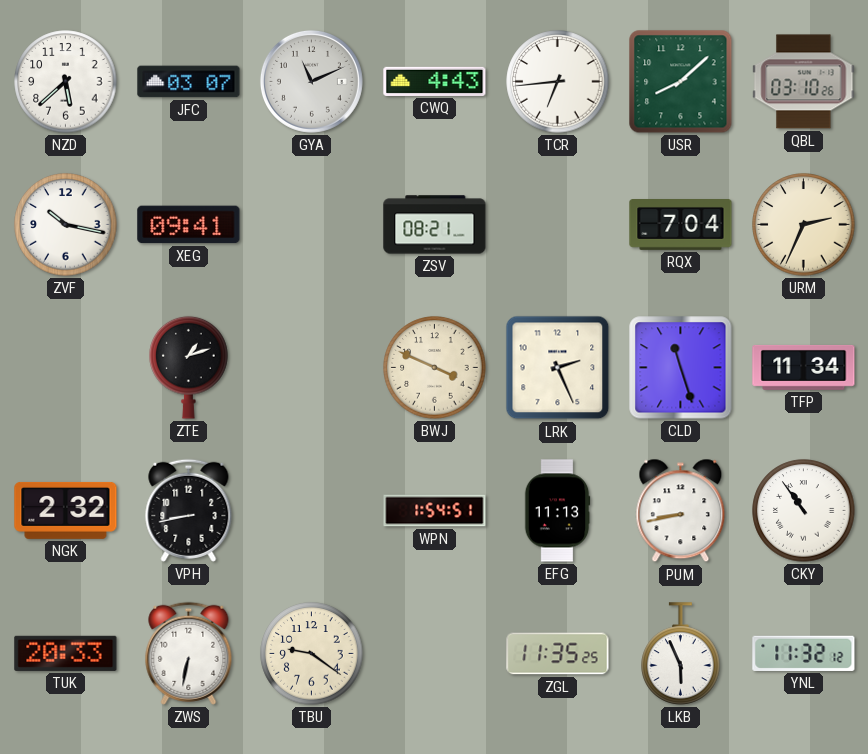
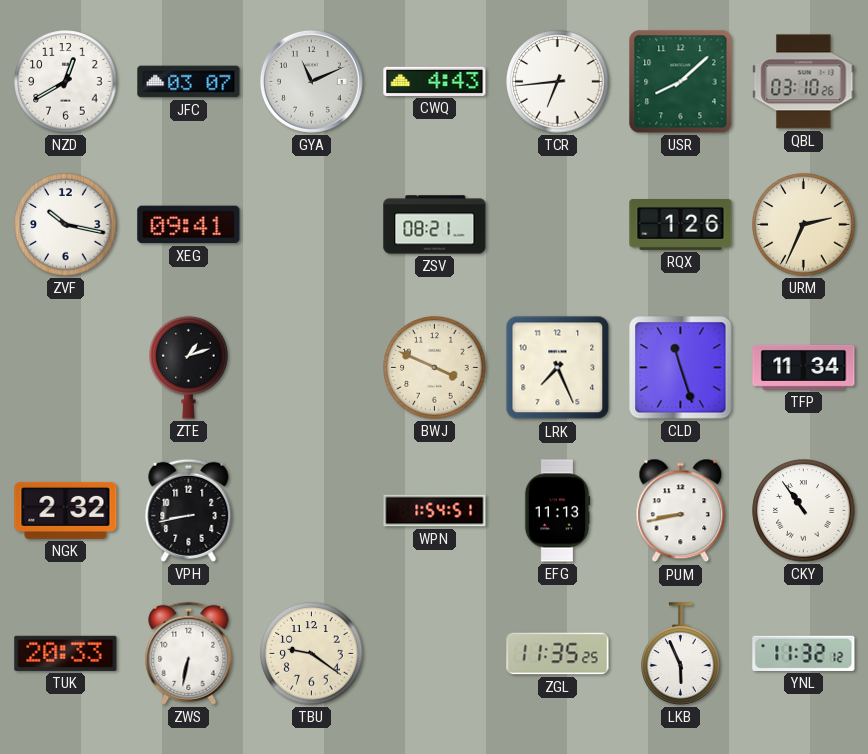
NZD: 5:38 -> 12:40
RQX: 7:04 -> 1:26
LRK: 2:26 -> 7:26
